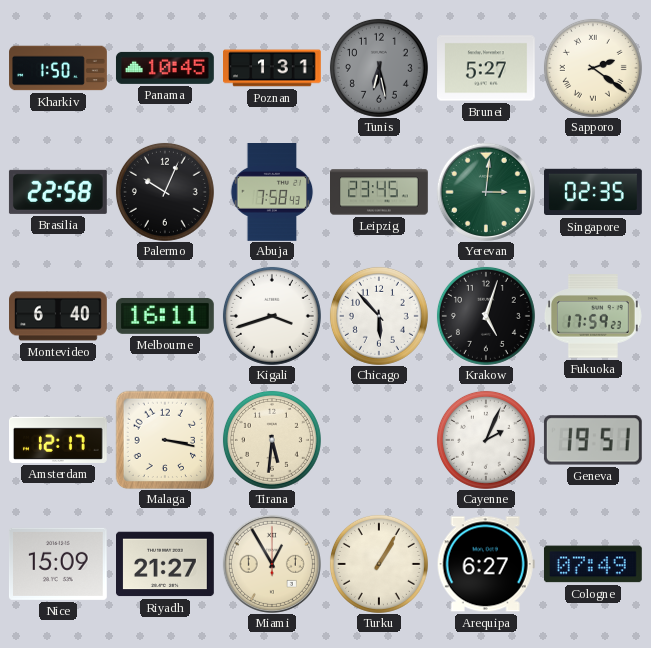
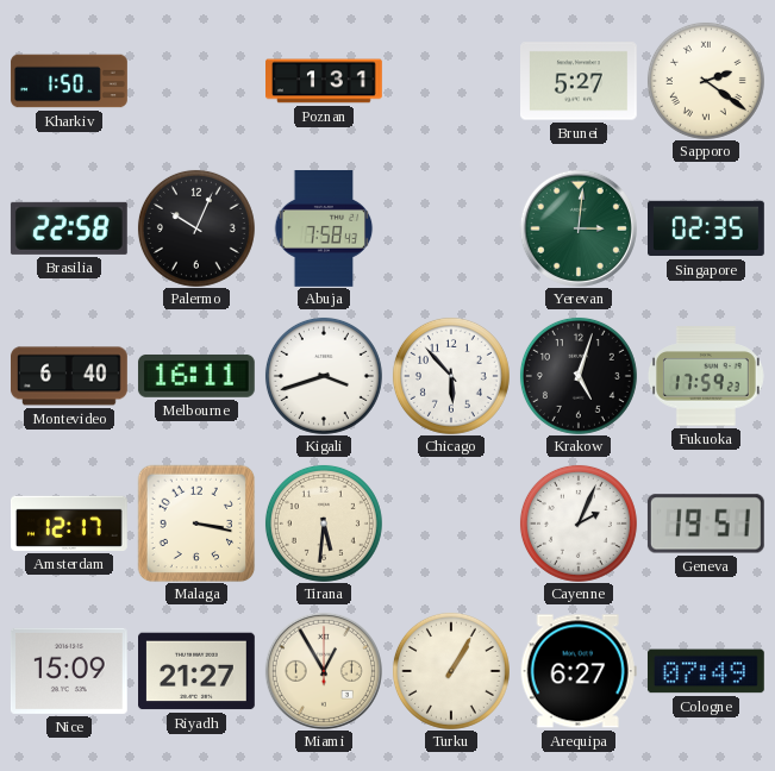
Panama: 10:45 -> none
Tunis: 6:28 -> none
Leipzig: 23:45 -> none
